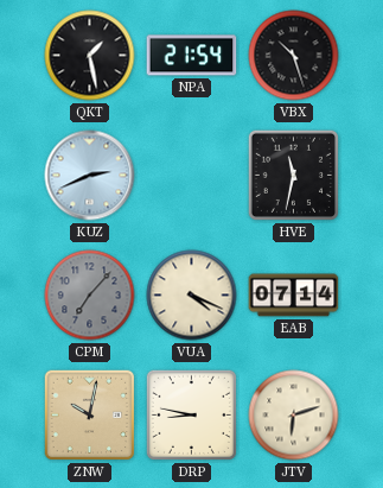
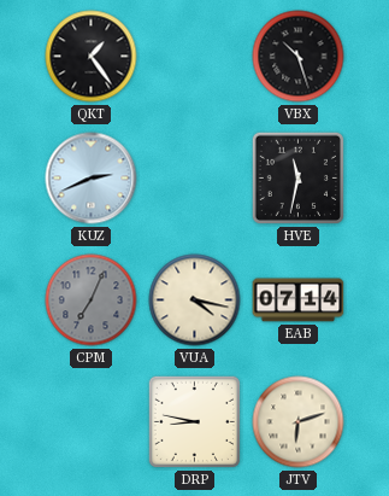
QKT: 1:28 -> 1:24
NPA: 21:54 -> none
CPM: 7:07 -> 7:04
VUA: 4:19 -> 4:17
ZNW: 10:02 -> none
